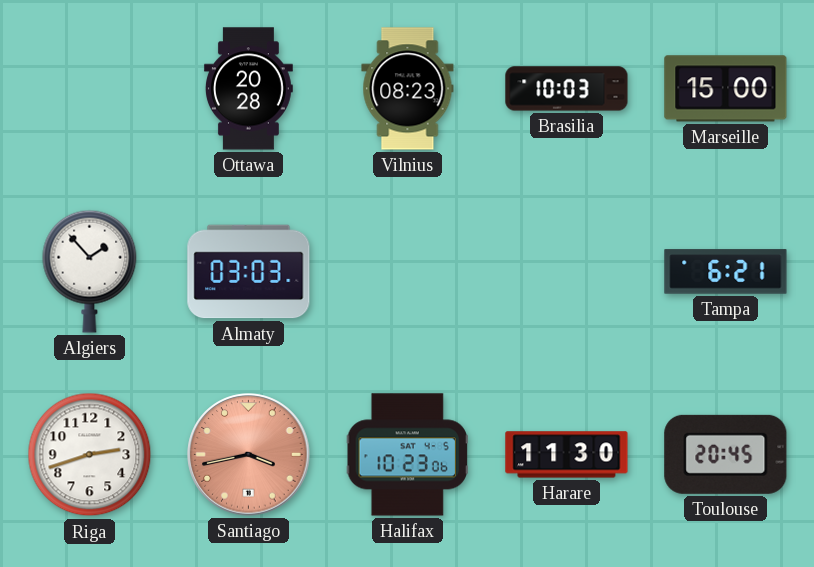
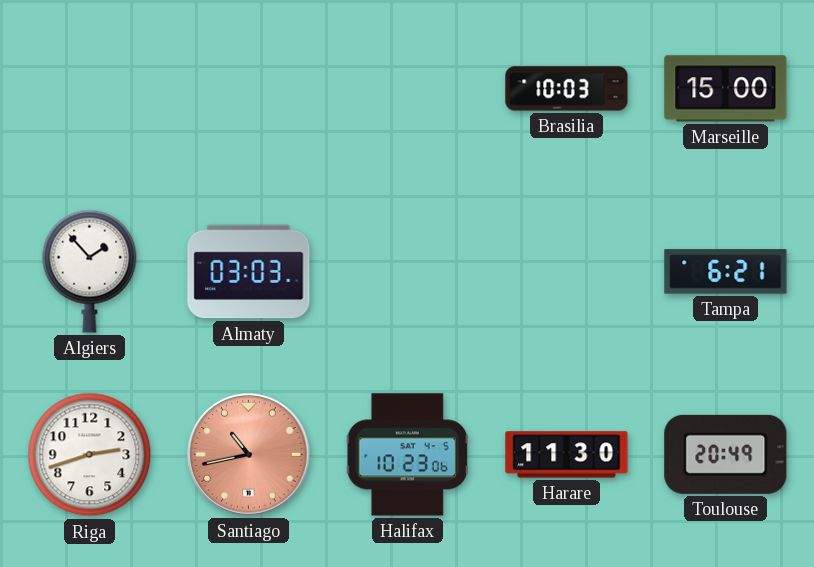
Ottawa: 20:28 -> none
Vilnius: 08:23 -> none
Santiago: 3:43 -> 10:43
Toulouse: 20:45 -> 20:49
